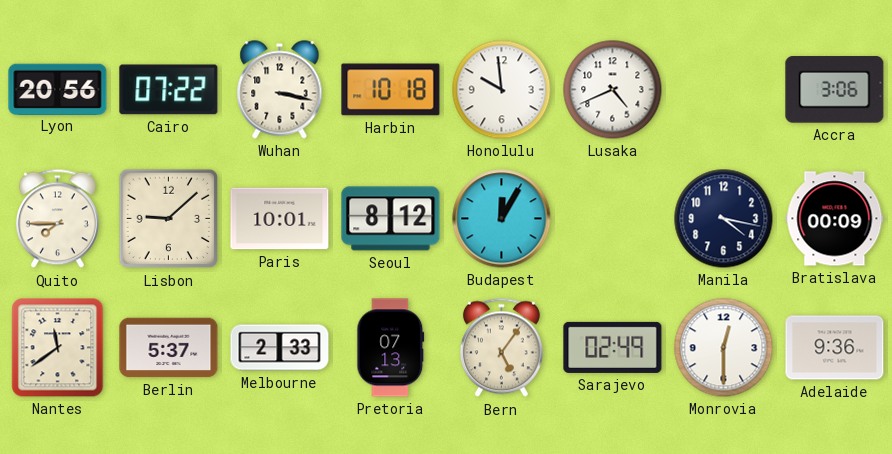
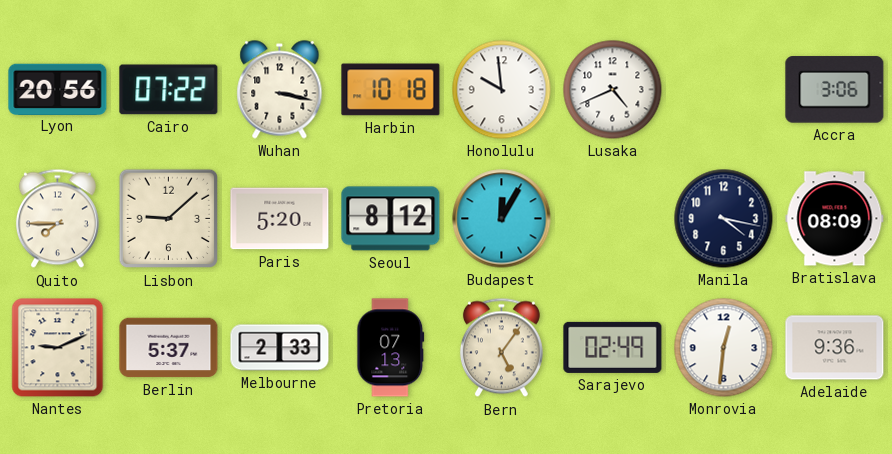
Paris: 10:01 -> 5:20
Bratislava: 00:09 -> 08:09
Nantes: 11:39 -> 9:11
Monrovia: 12:30 -> 12:31
